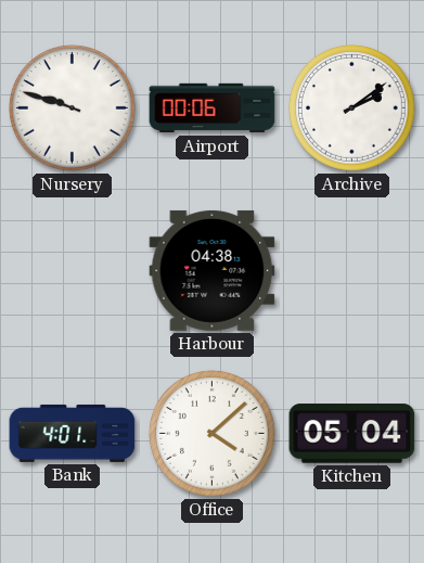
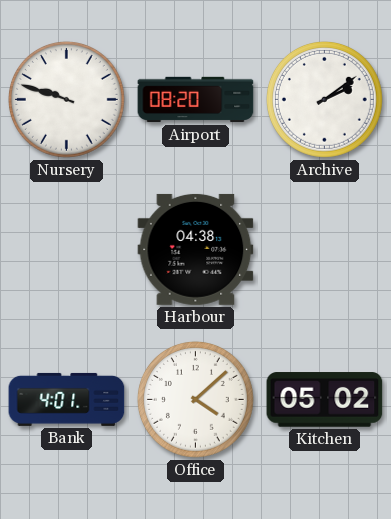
Airport: 00:06 -> 08:20
Kitchen: 05:04 -> 05:02
